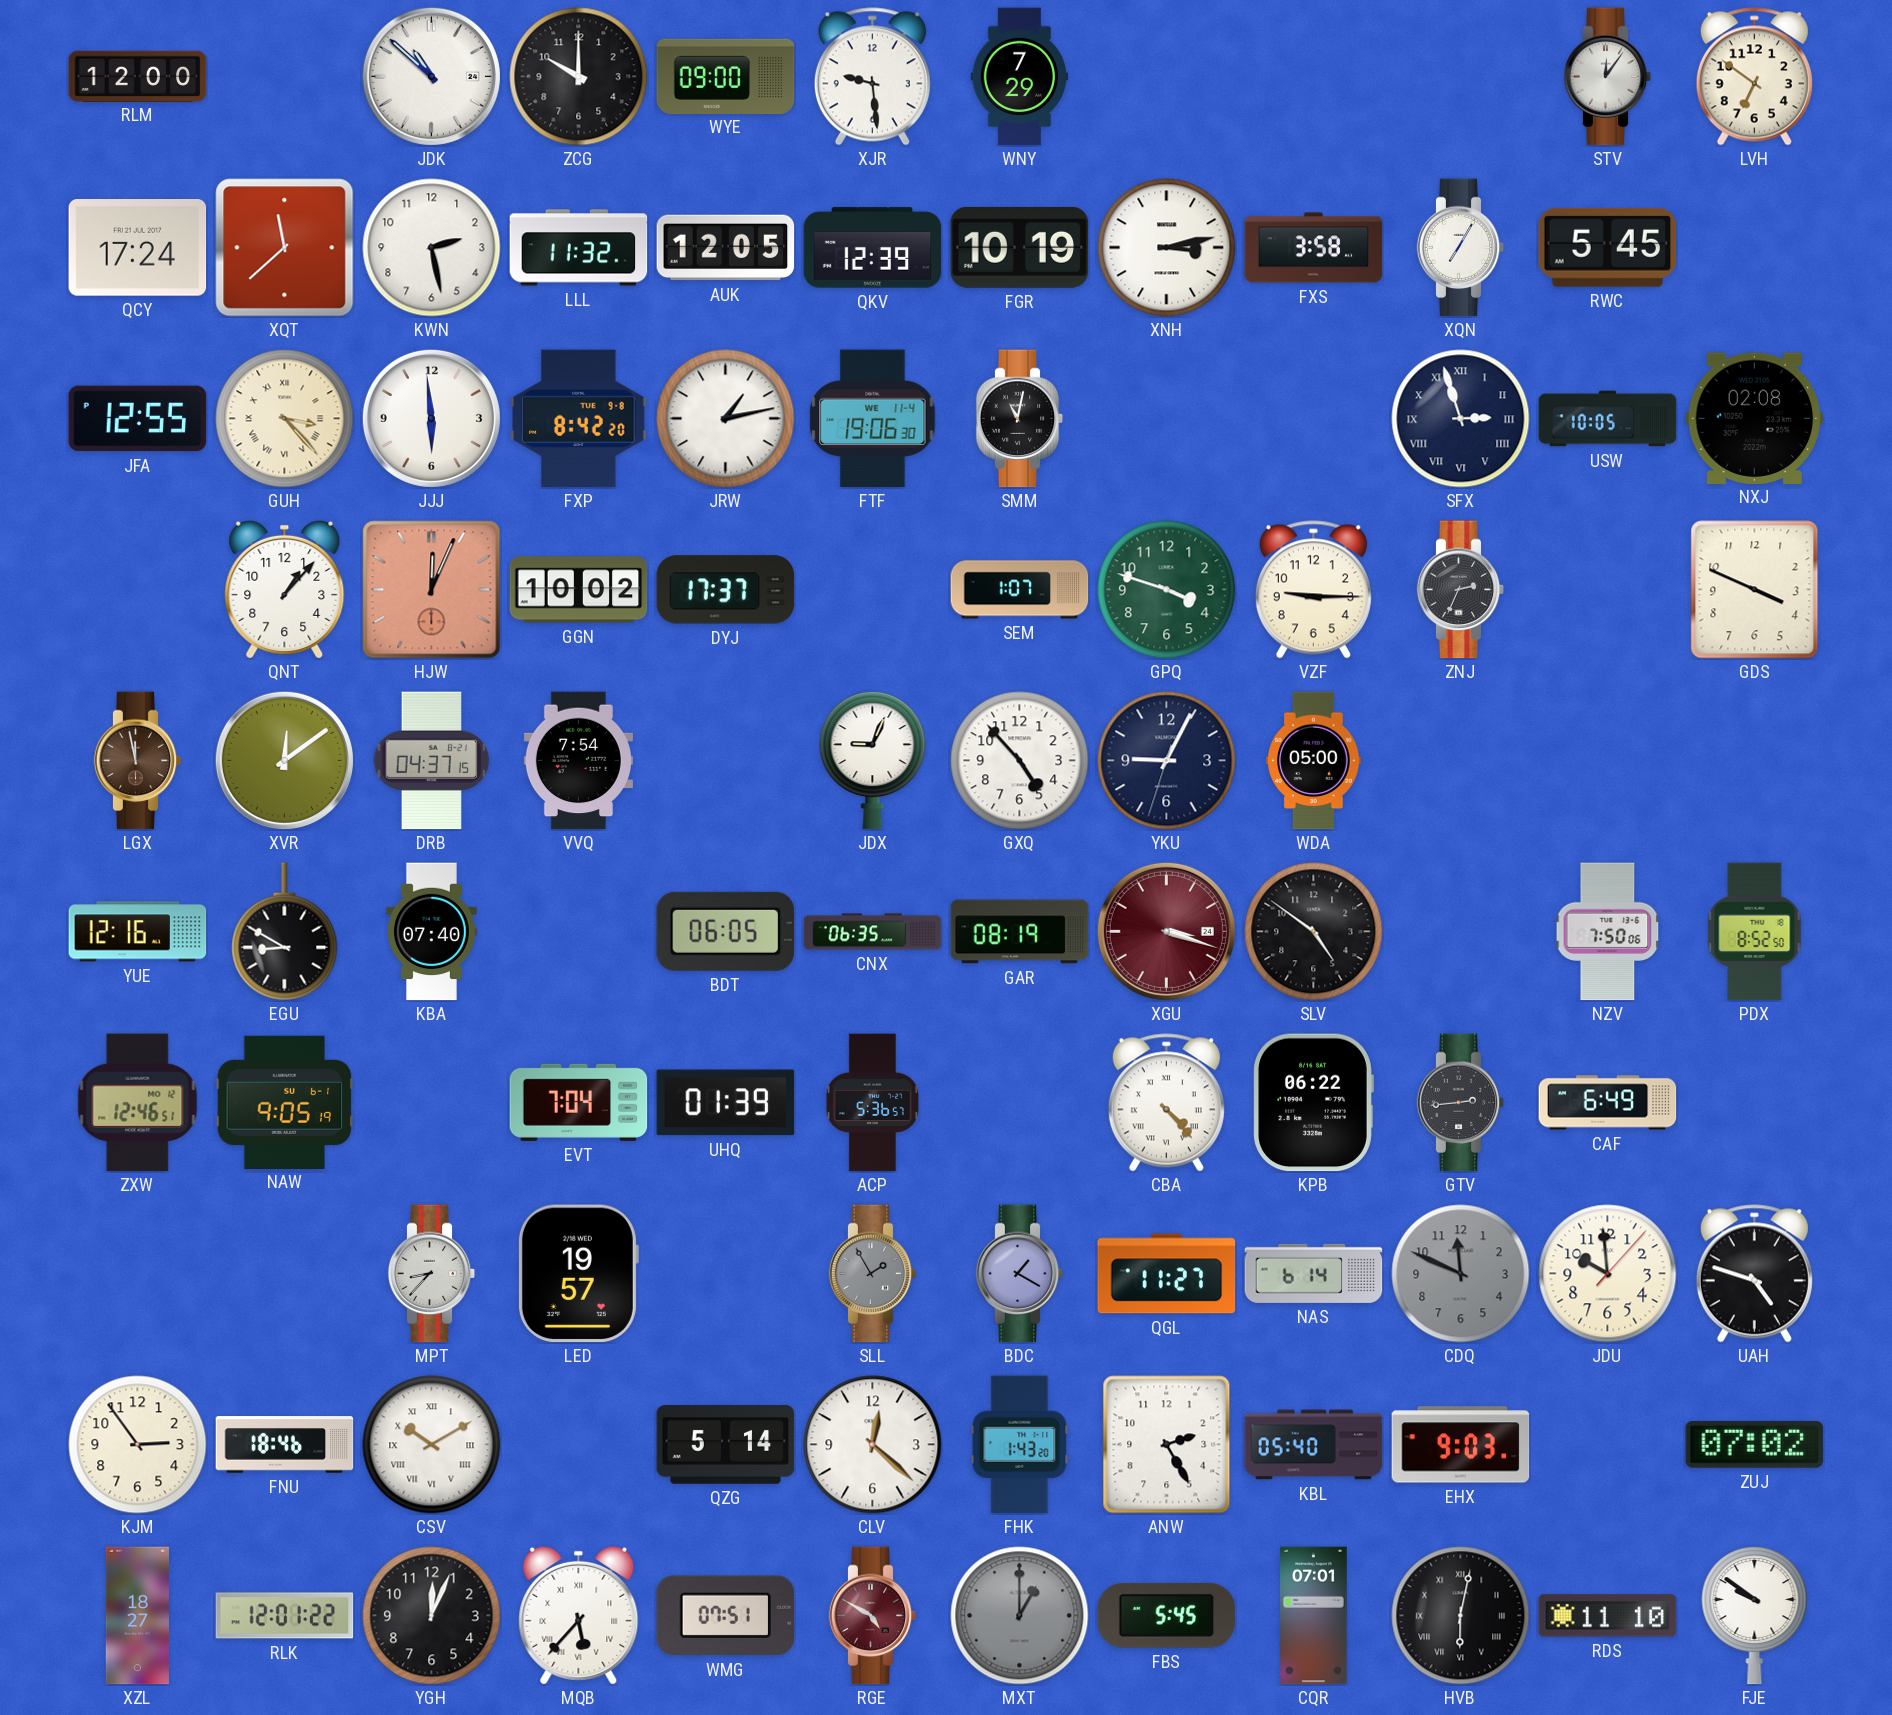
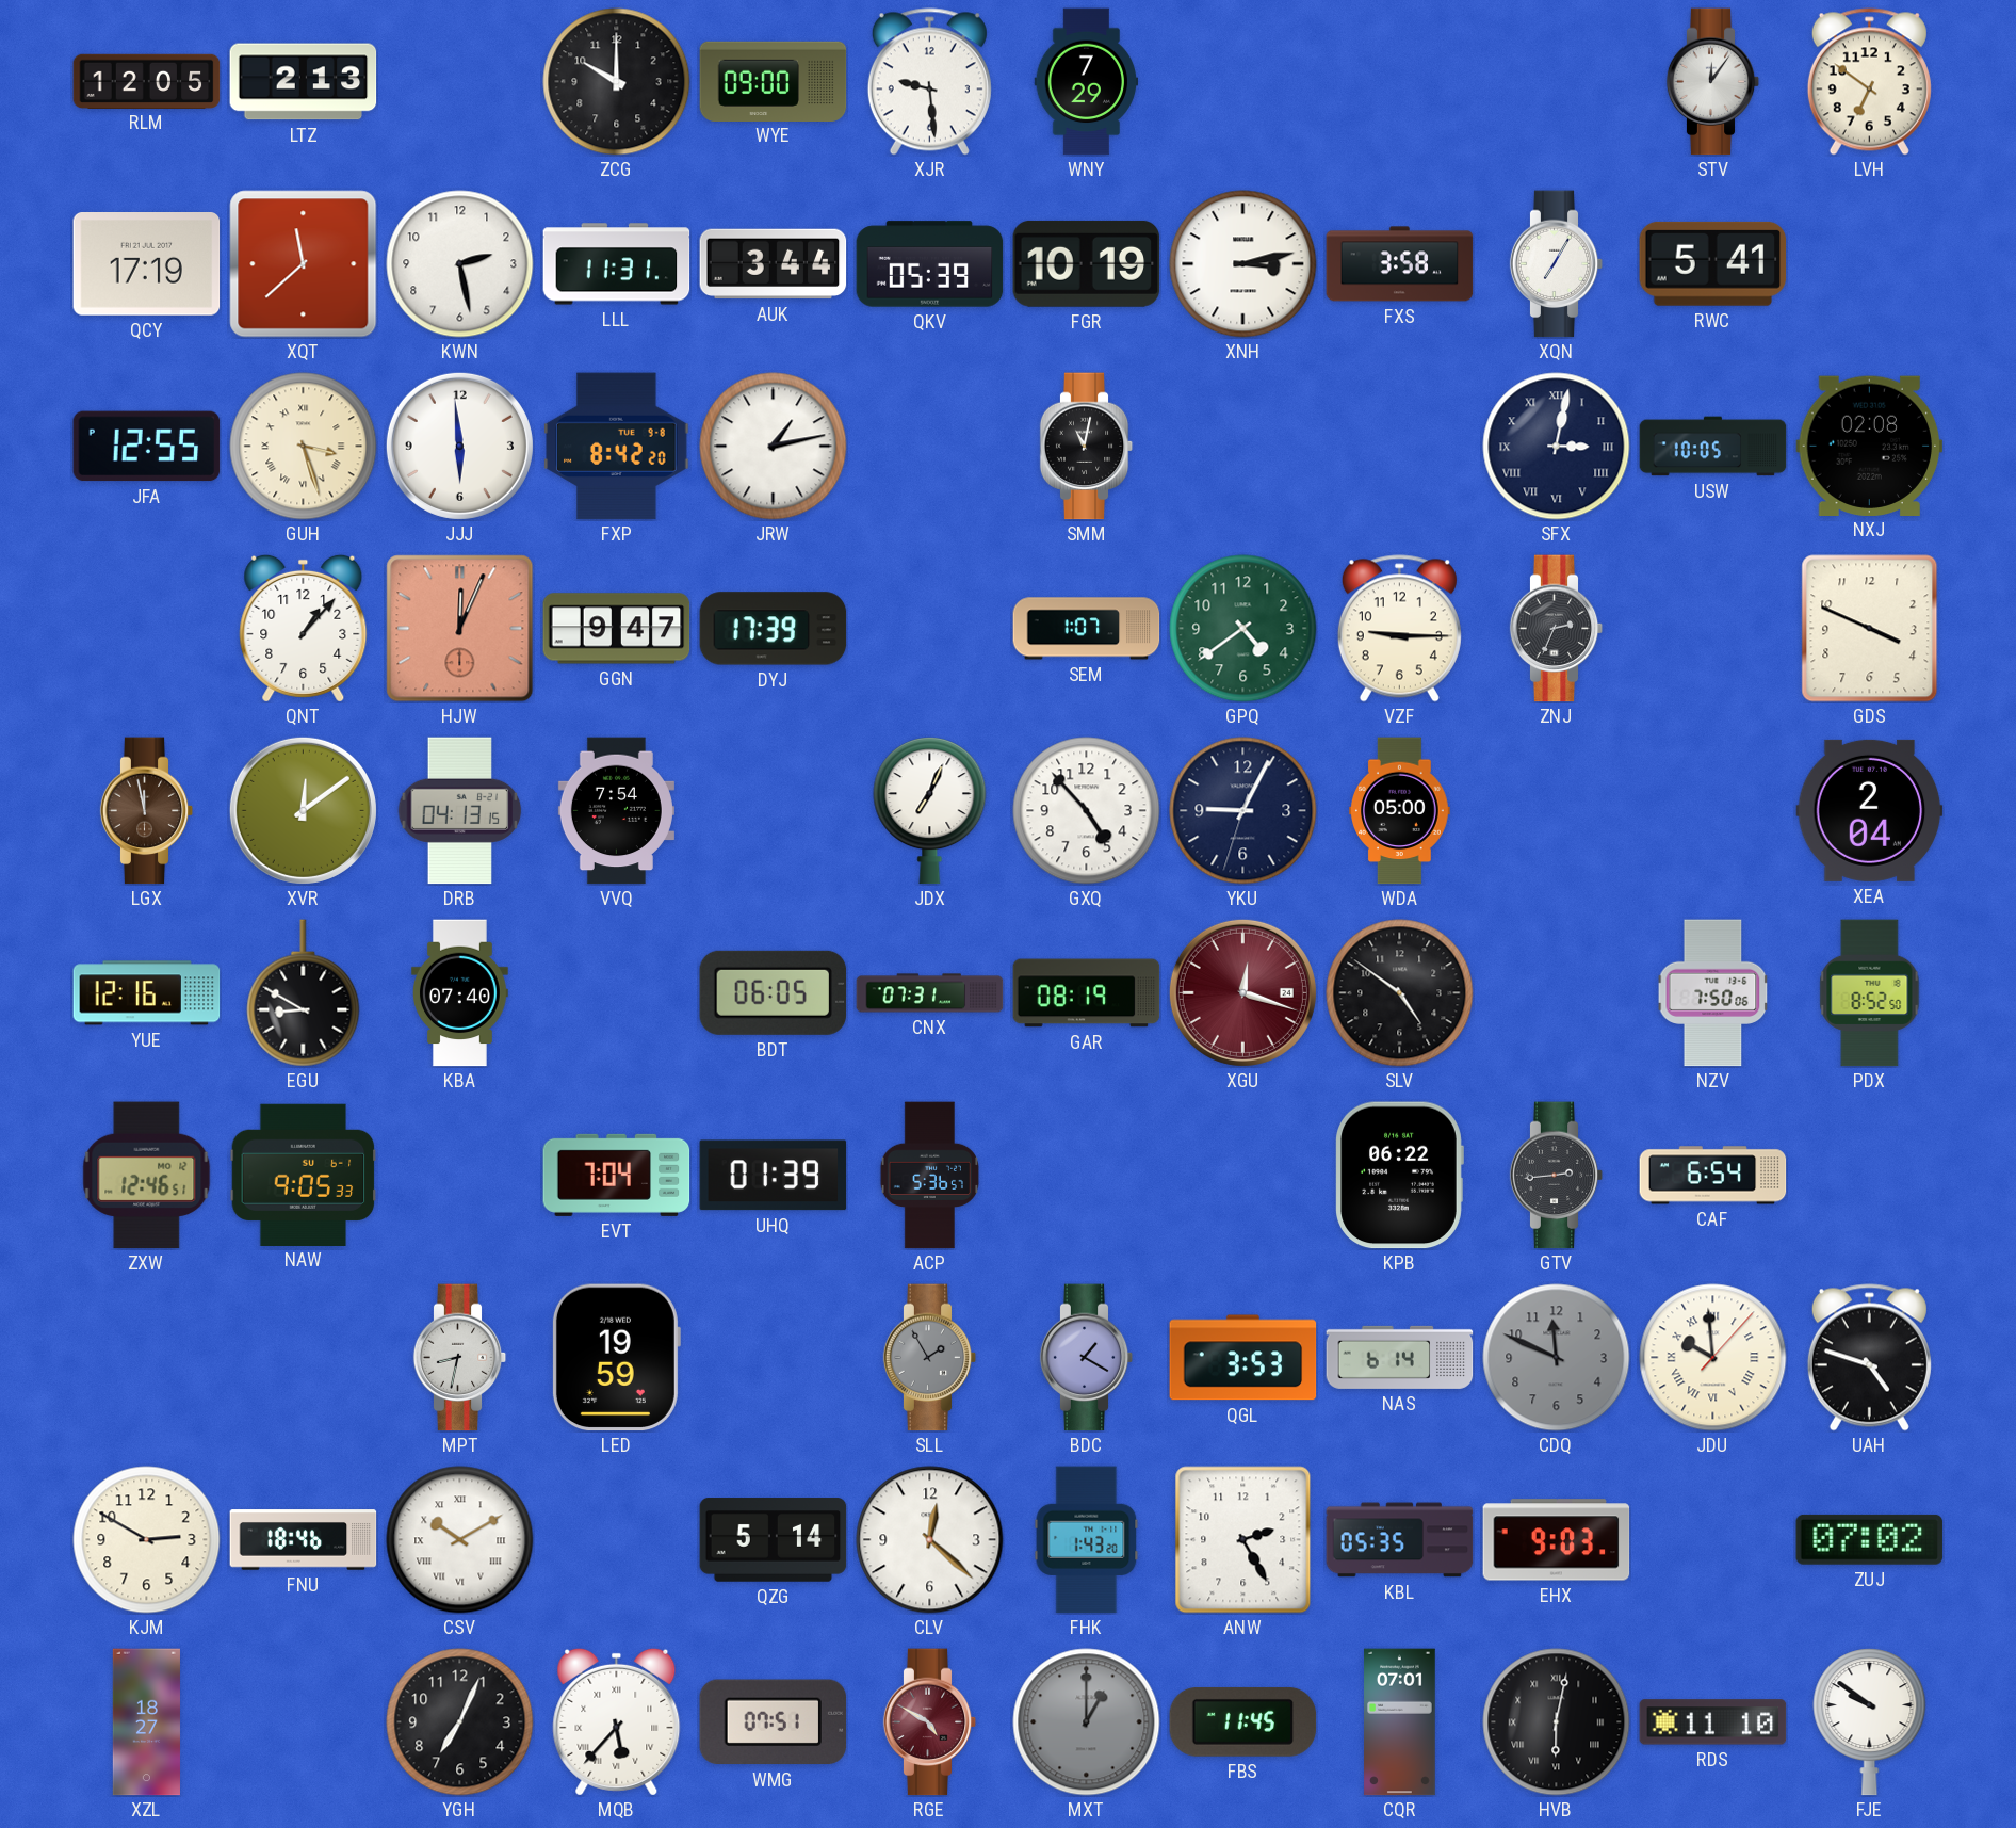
RLM: 12:00 -> 12:05
LTZ: none -> 2:13
JDK: 10:52 -> none
QCY: 17:24 -> 17:19
LLL: 11:32 -> 11:31
AUK: 12:05 -> 3:44
QKV: 12:39 -> 05:39
RWC: 5:45 -> 5:41
GUH: 3:23 -> 3:27
FTF: 19:06 -> none
SFX: 2:57 -> 3:02
GGN: 10:02 -> 9:47
DYJ: 17:37 -> 17:39
GPQ: 3:48 -> 4:39
DRB: 04:37 -> 04:13
JDX: 9:04 -> 7:04
XEA: none -> 2:04
CNX: 06:35 -> 07:31
XGU: 3:18 -> 12:18
NAW: 9:05:19 -> 9:05:33
CBA: 4:23 -> none
CAF: 6:49 -> 6:54
MPT: 8:37 -> 8:32
LED: 19:57 -> 19:59
QGL: 11:27 -> 3:53
JDU numerals: Arabic -> Roman
KJM: 2:54 -> 2:50
KBL: 05:40 -> 05:35
RLK: 12:01 -> none
YGH: 12:04 -> 7:04
FBS: 5:45 -> 11:45
